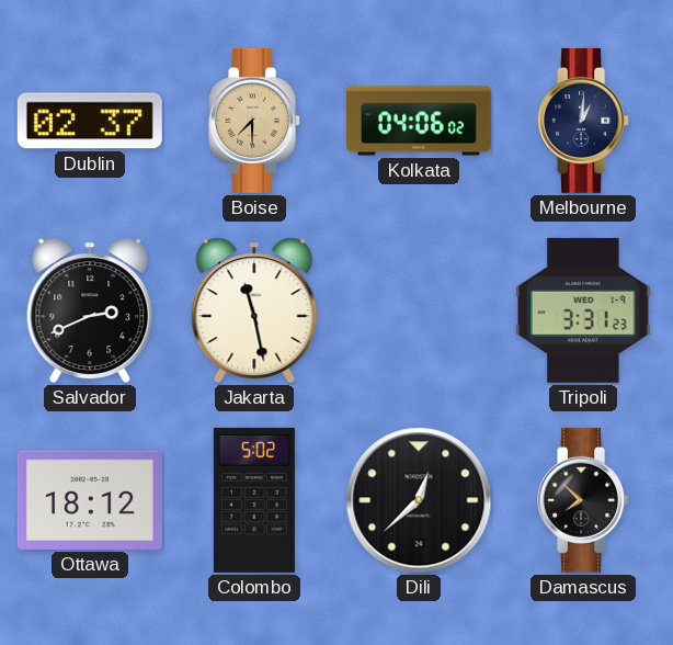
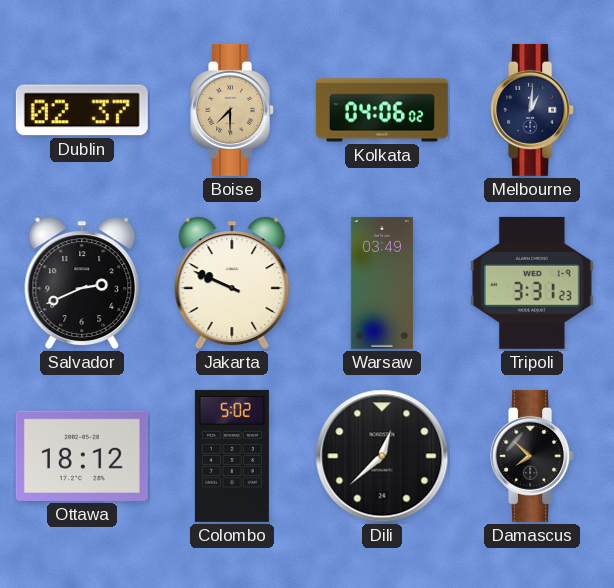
Jakarta: 11:28 -> 9:49
Warsaw: none -> 03:49
